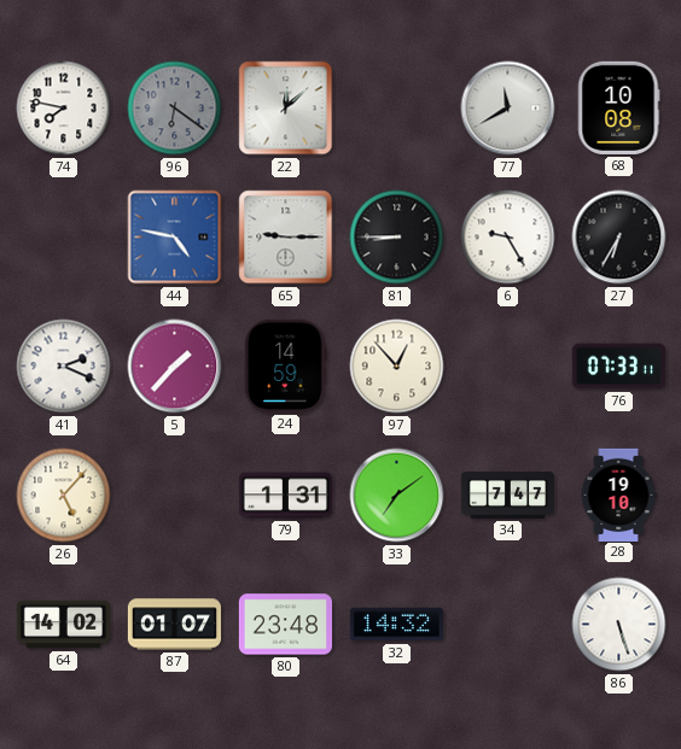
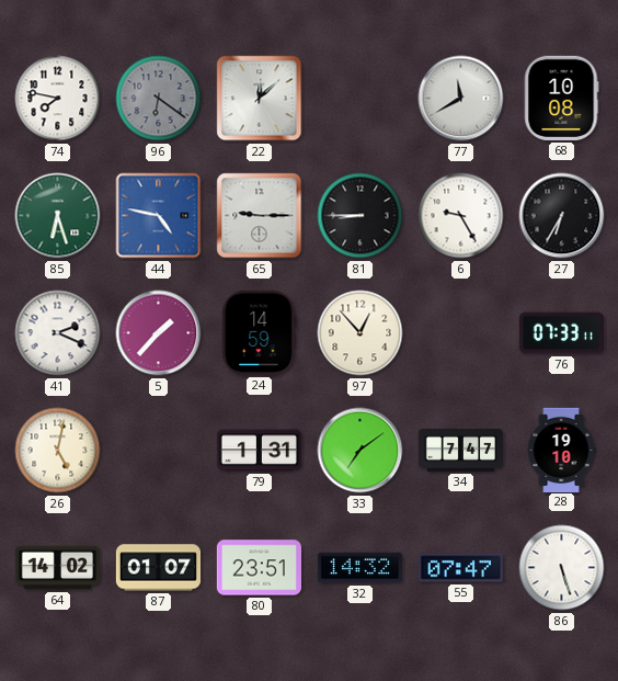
85: none -> 6:27
26: 5:07 -> 5:02
80: 23:48 -> 23:51
55: none -> 07:47
